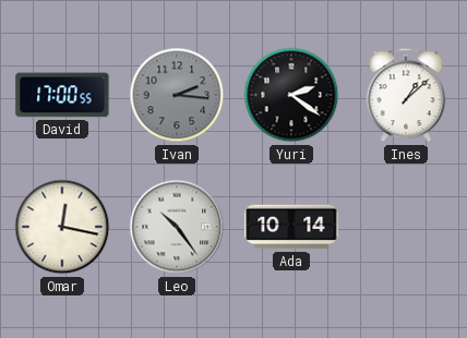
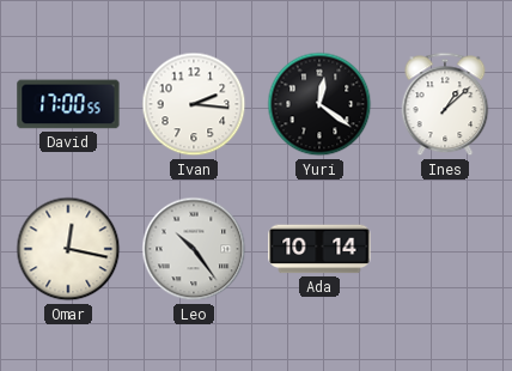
Ivan dial: grey -> white
Yuri: 2:21 -> 12:21
